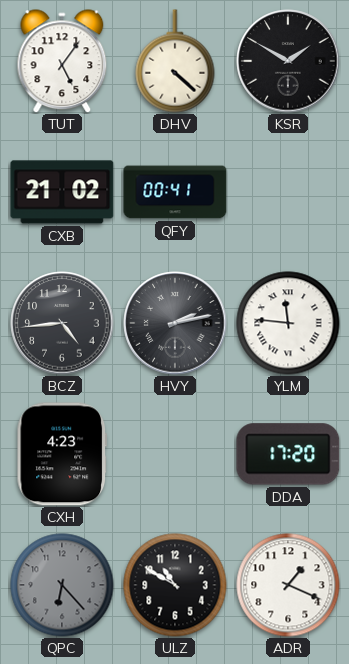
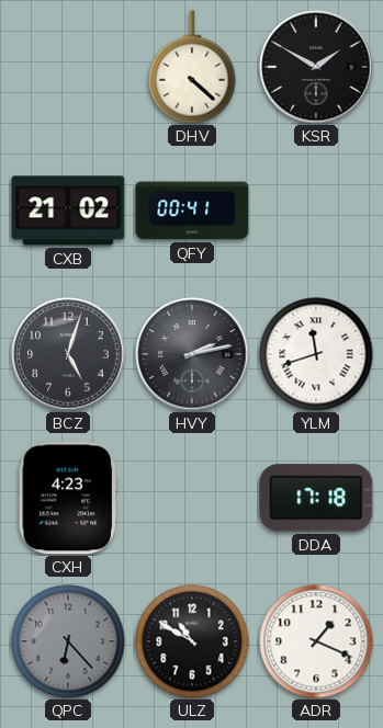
TUT: 5:06 -> none
BCZ: 4:44 -> 5:03
YLM: 11:46 -> 11:42
DDA: 17:20 -> 17:18
